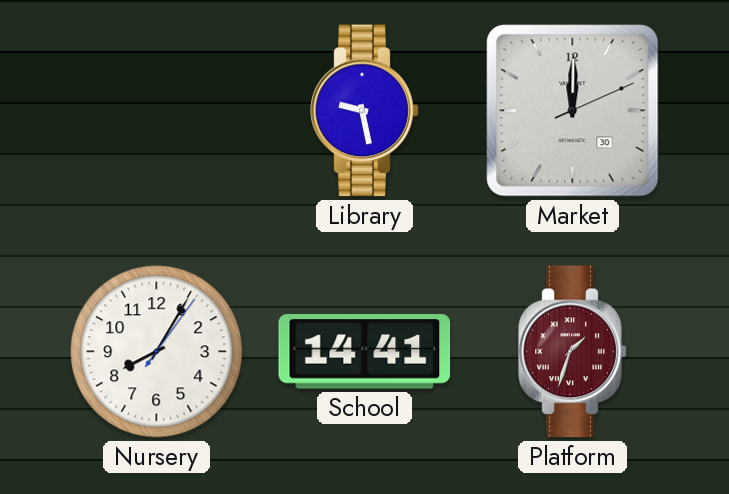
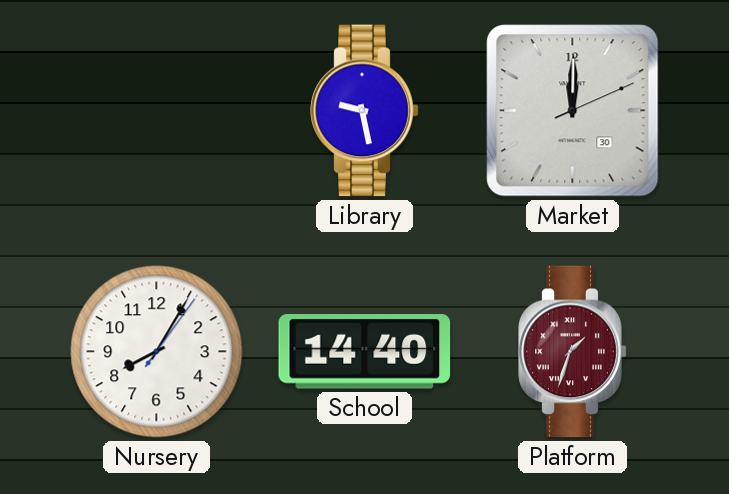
School: 14:41 -> 14:40
